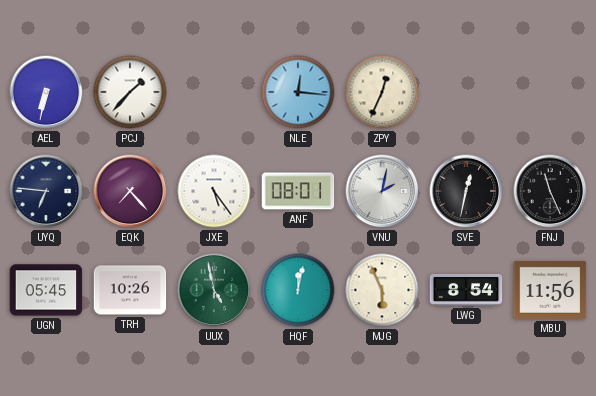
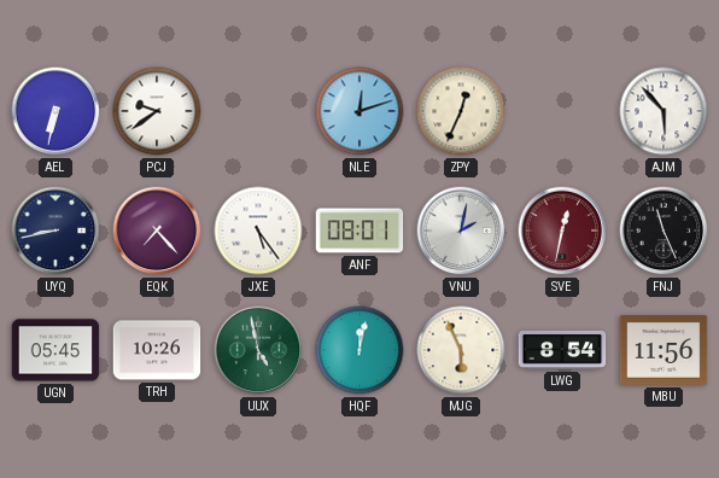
PCJ: 1:37 -> 9:39
NLE: 12:16 -> 12:12
AJM: none -> 5:53
UYQ: 6:46 -> 8:43
SVE dial: black -> burgundy
